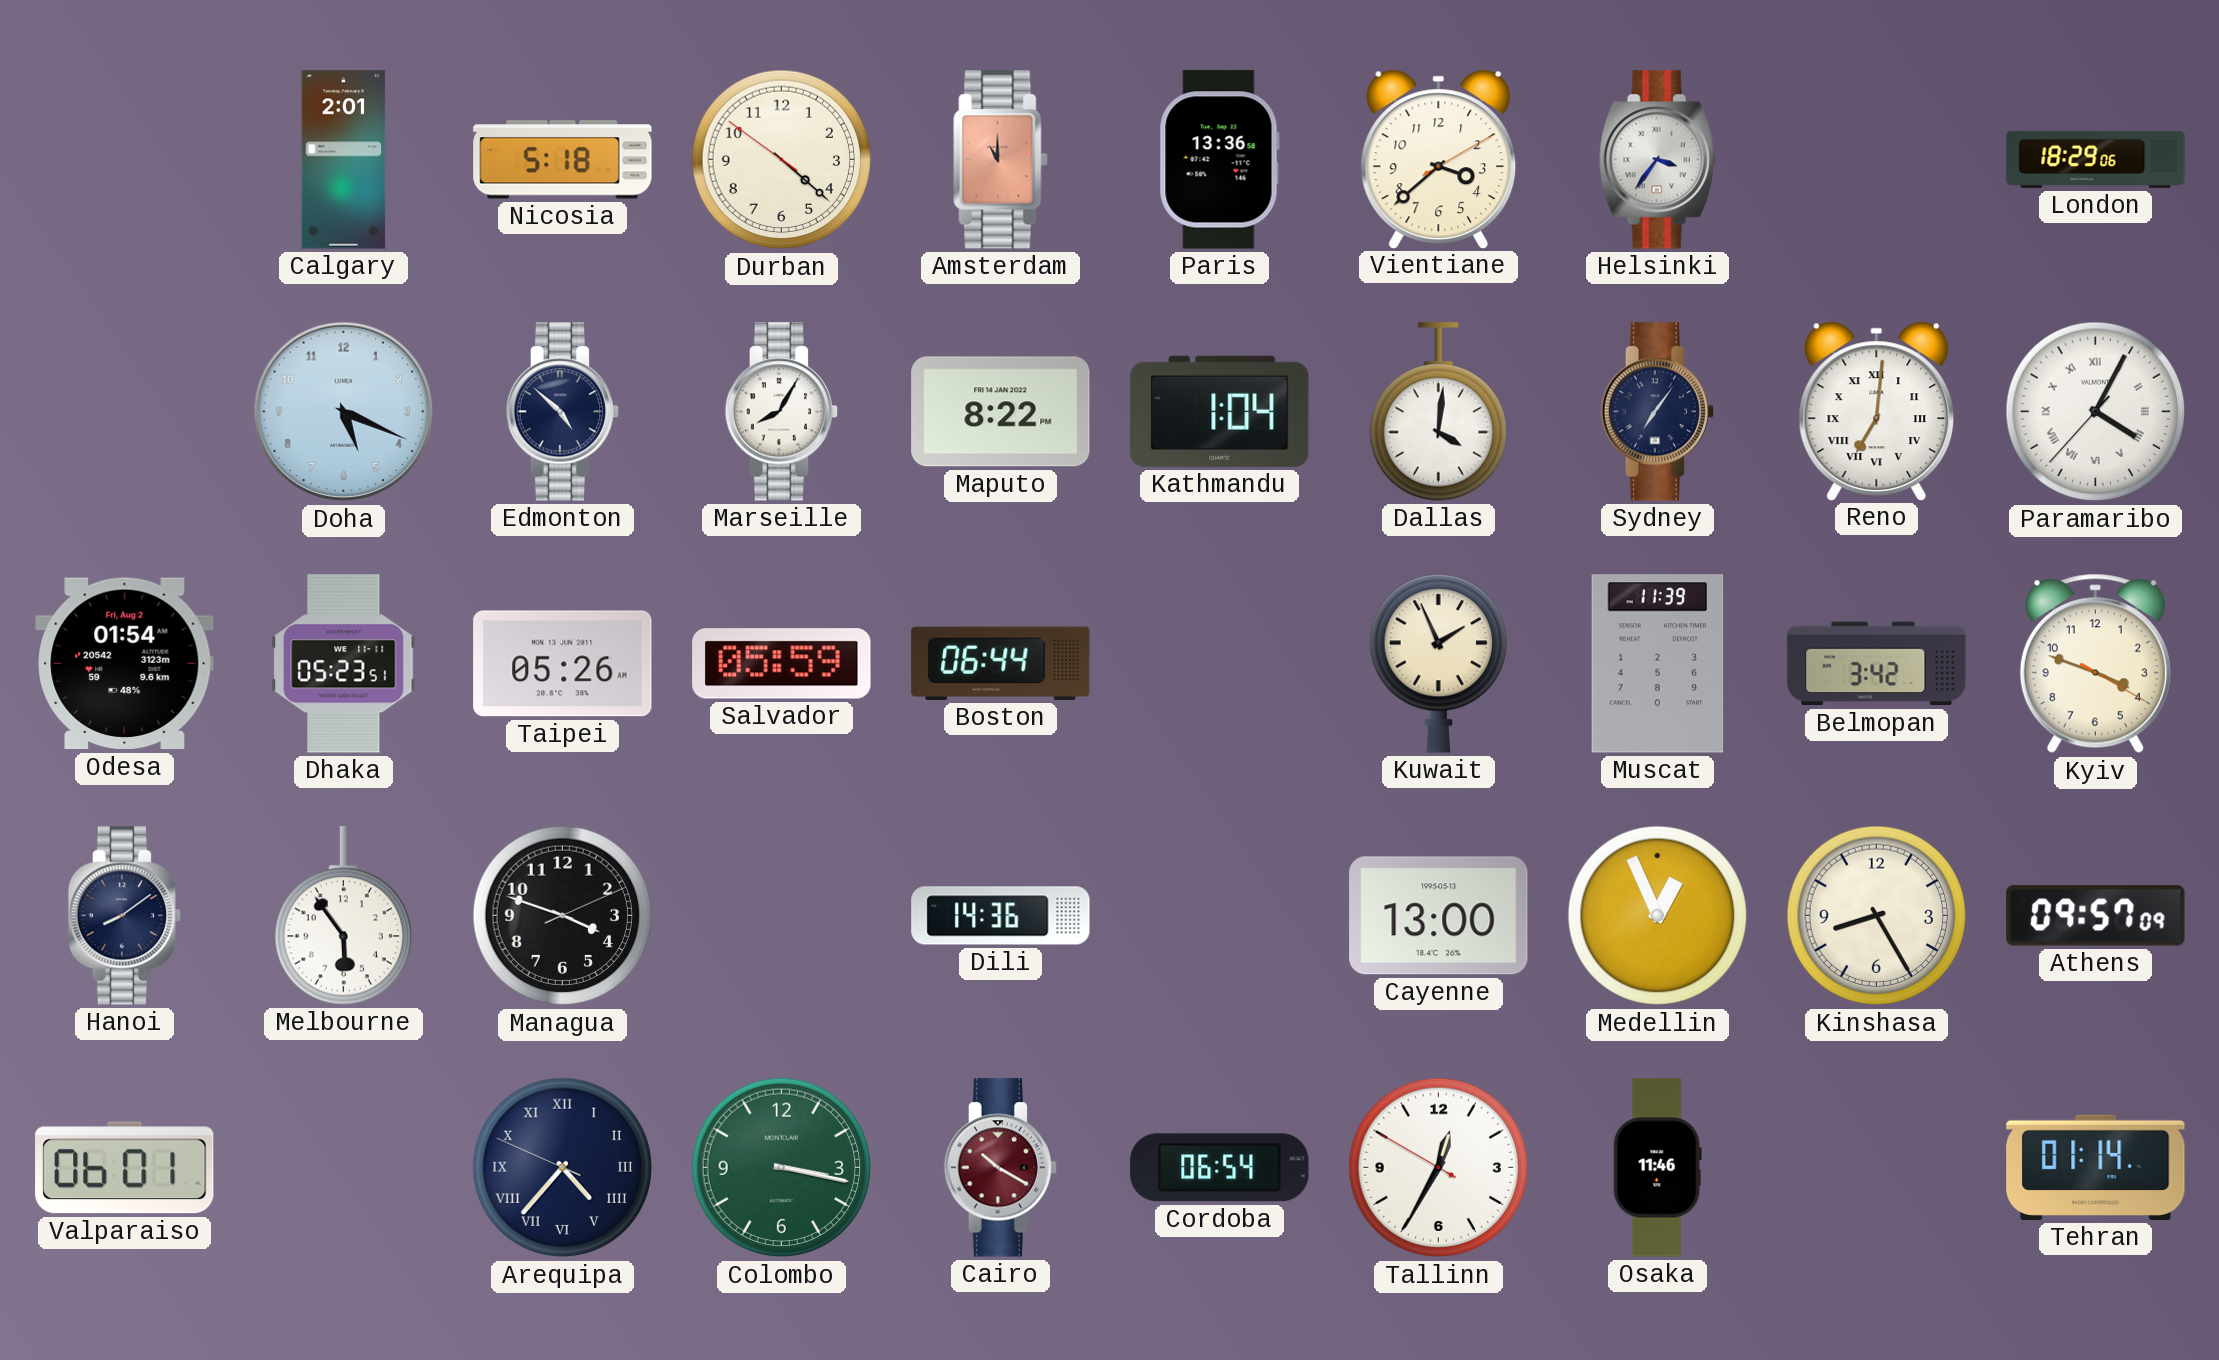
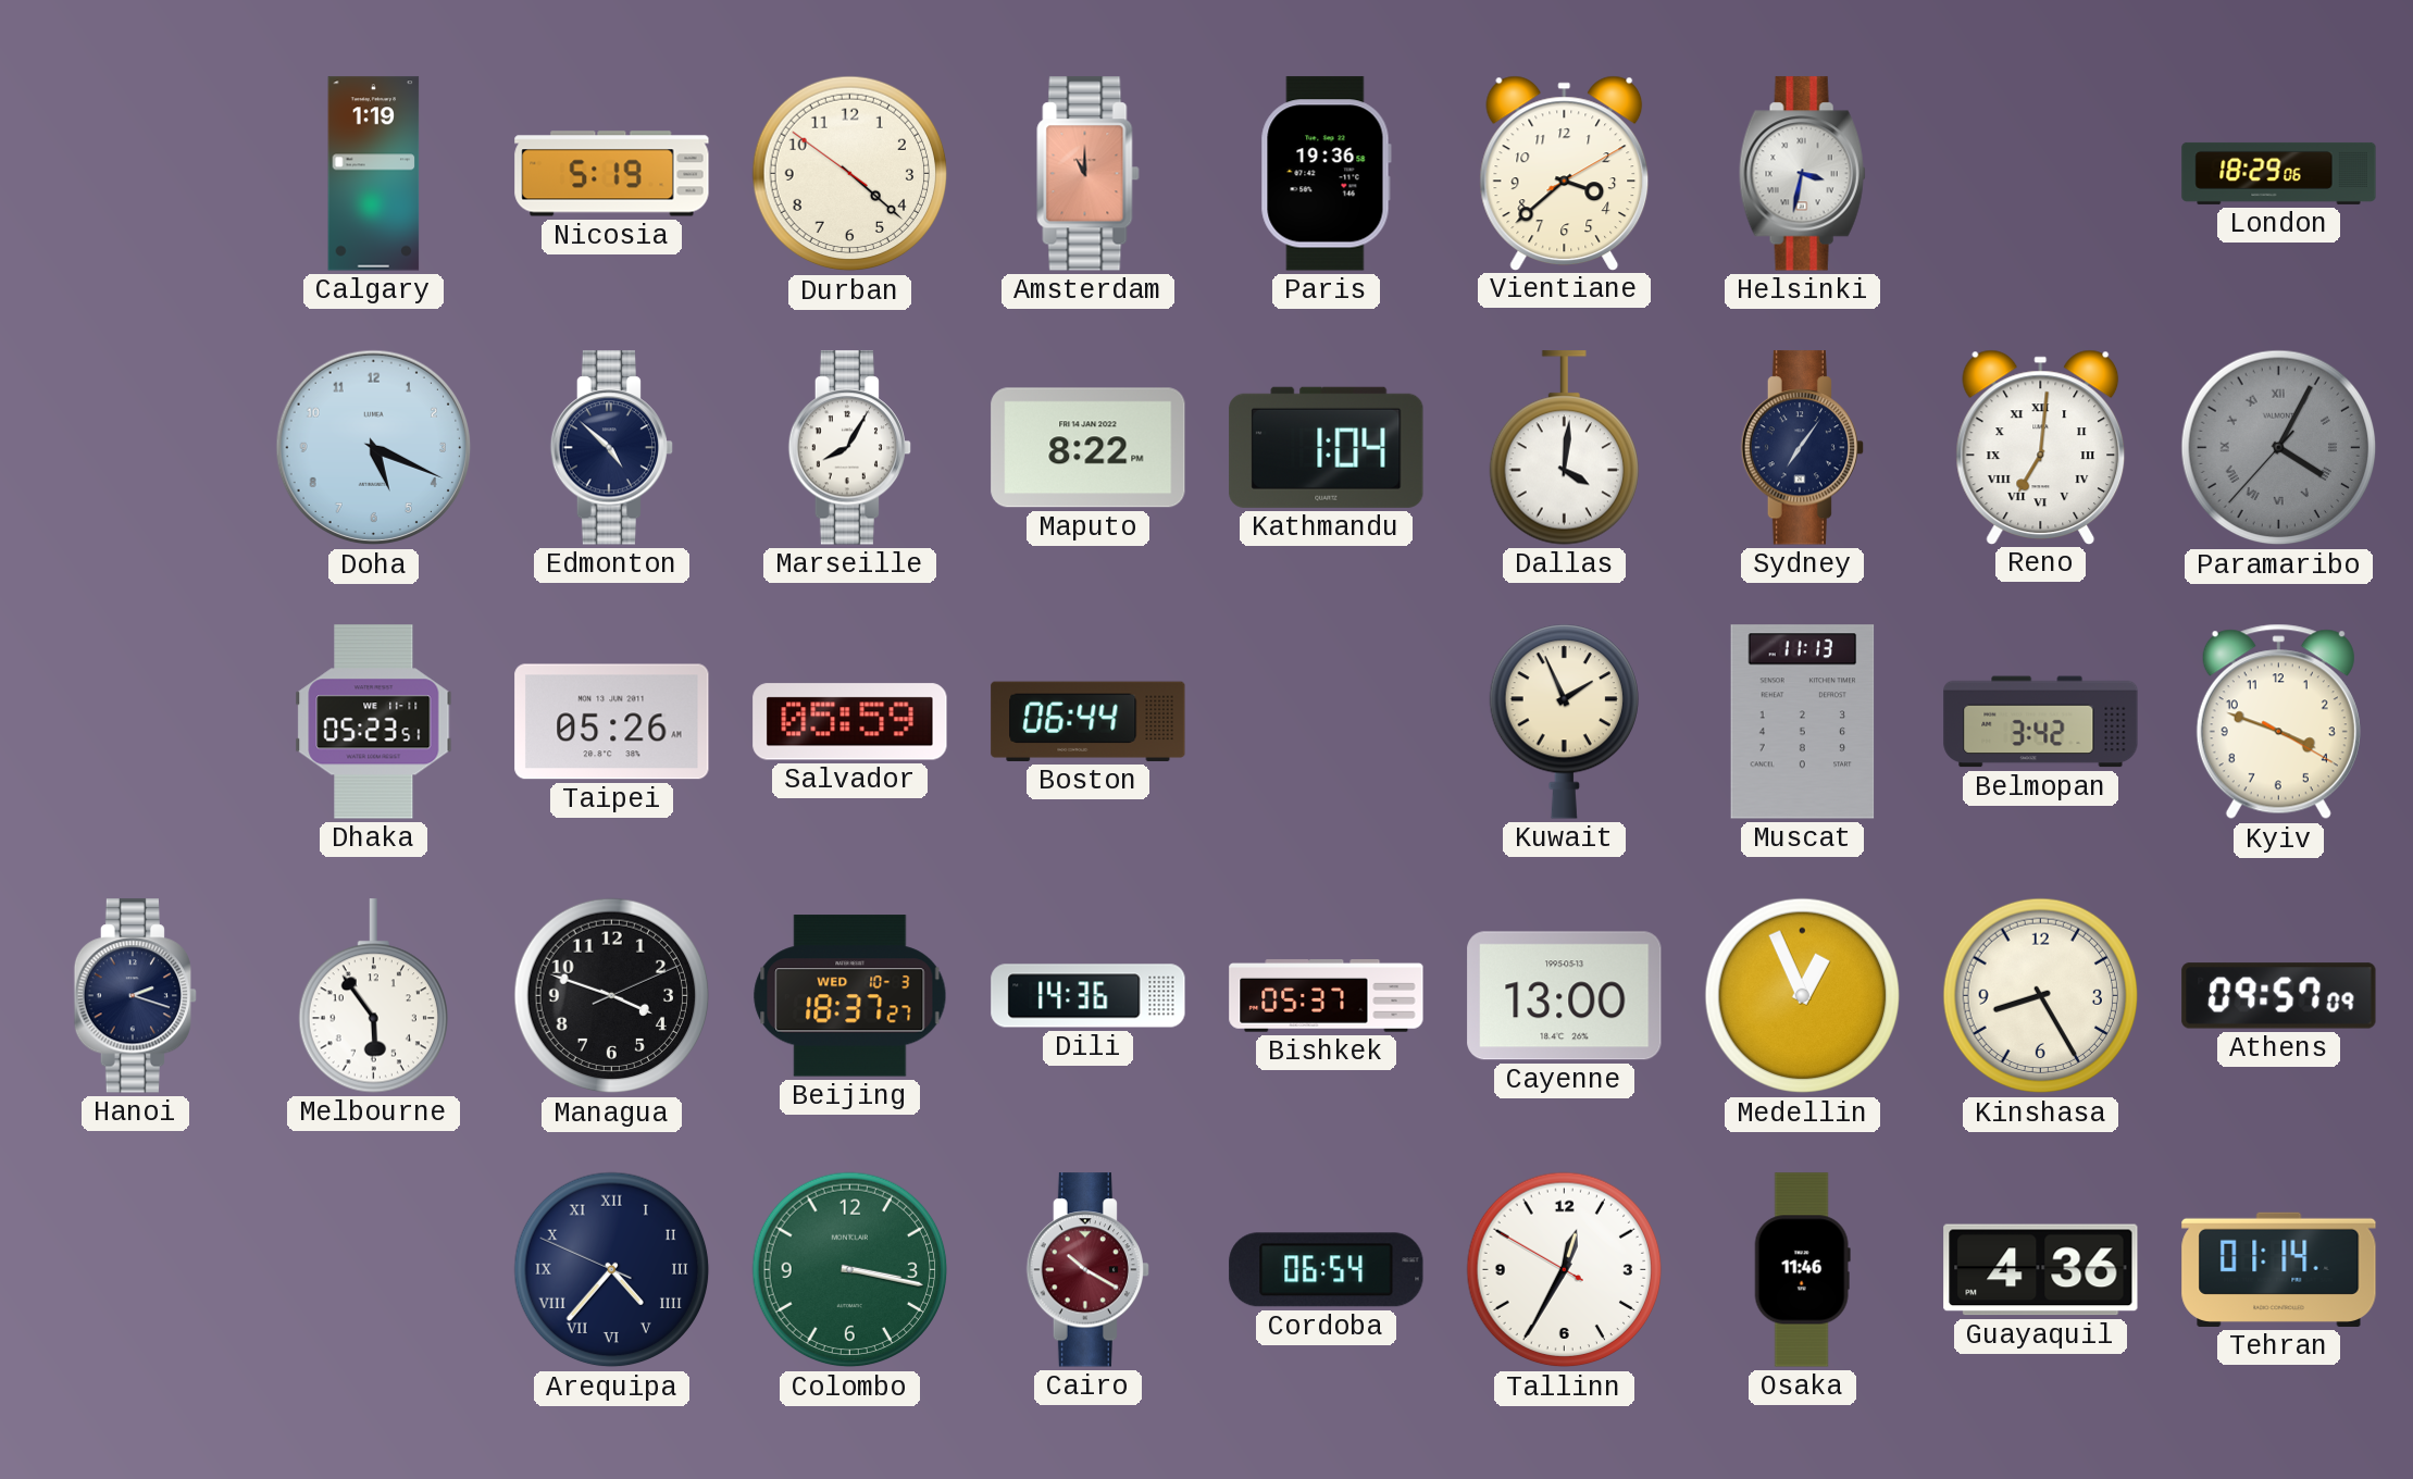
Calgary: 2:01 -> 1:19
Nicosia: 5:18 -> 5:19
Paris: 13:36 -> 19:36
Helsinki: 3:36 -> 3:32
Paramaribo dial: white -> grey
Odesa: 01:54 -> none
Muscat: 11:39 -> 11:13
Hanoi: 8:09 -> 2:18
Beijing: none -> 18:37
Bishkek: none -> 05:37
Valparaiso: 06:01 -> none
Guayaquil: none -> 4:36
